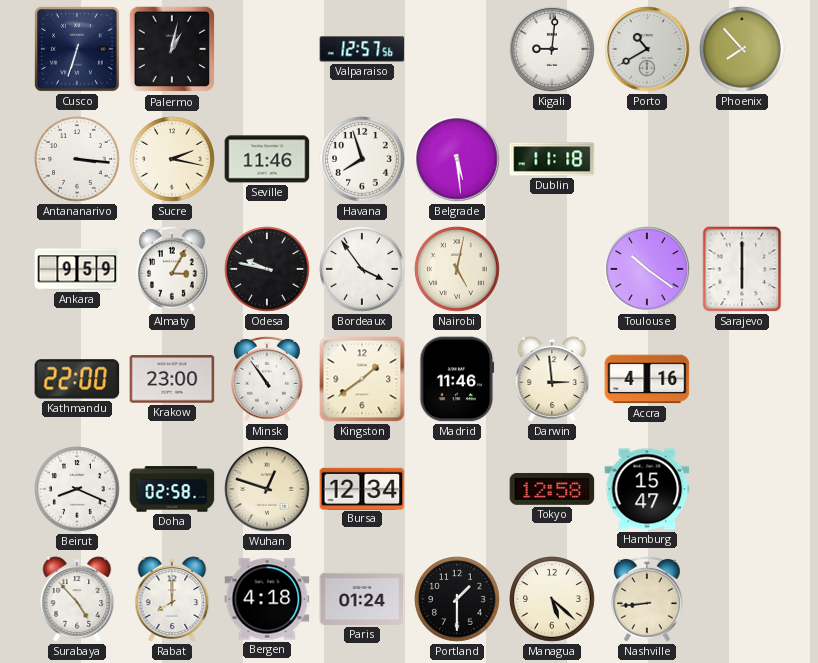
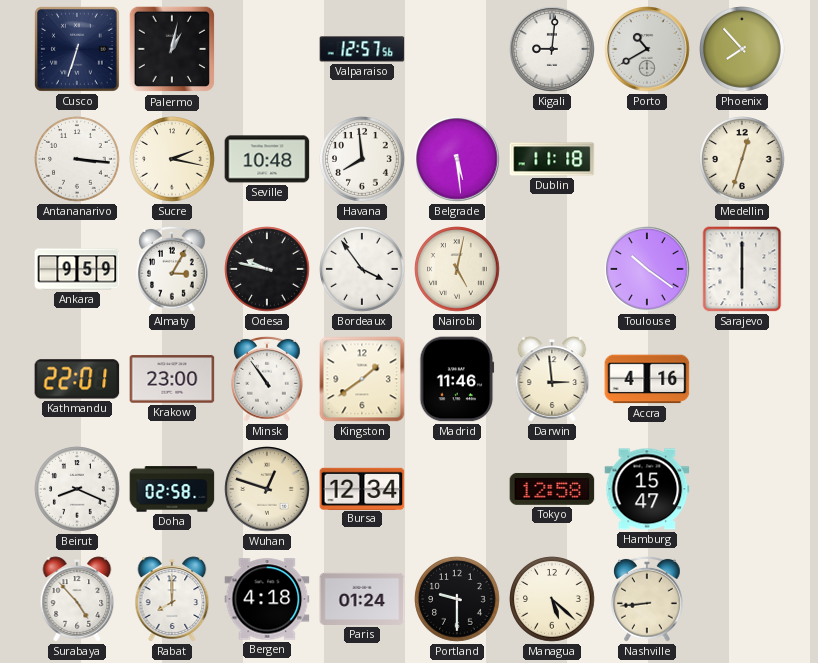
Seville: 11:46 -> 10:48
Havana: 7:57 -> 7:59
Medellin: none -> 12:33
Kathmandu: 22:00 -> 22:01
Portland: 1:30 -> 9:30
